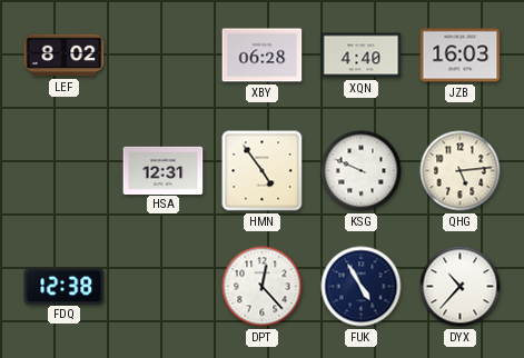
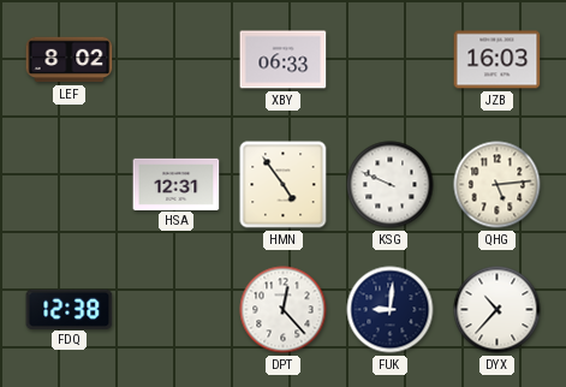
XBY: 06:28 -> 06:33
XQN: 4:40 -> none
FUK: 4:55 -> 9:01
